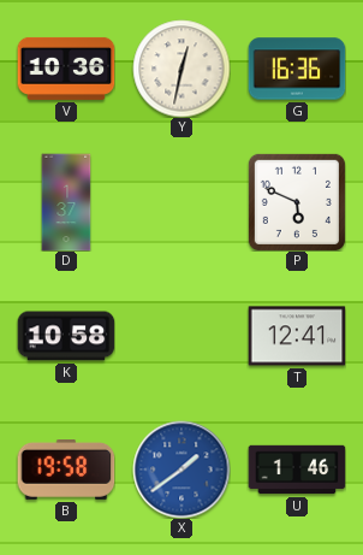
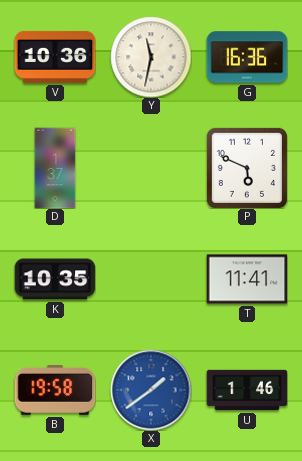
Y: 12:32 -> 11:32
K: 10:58 -> 10:35
T: 12:41 -> 11:41
